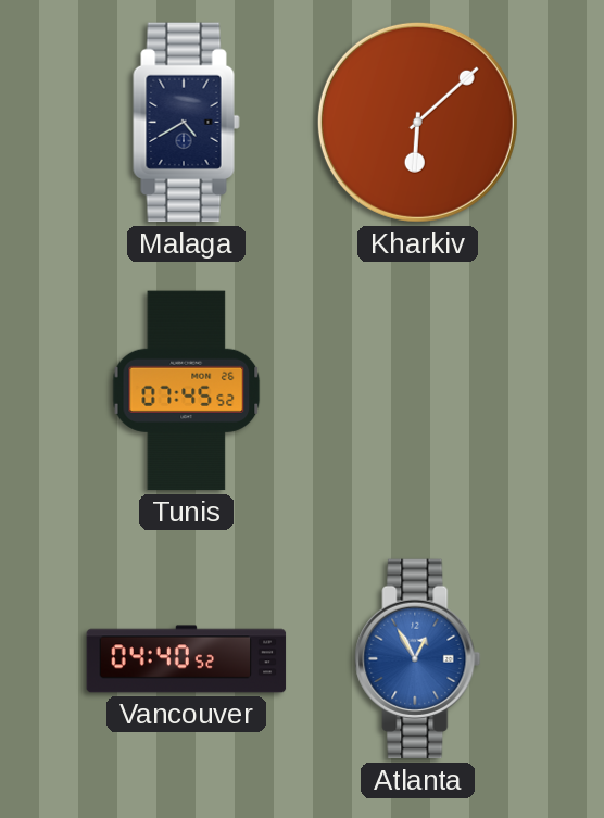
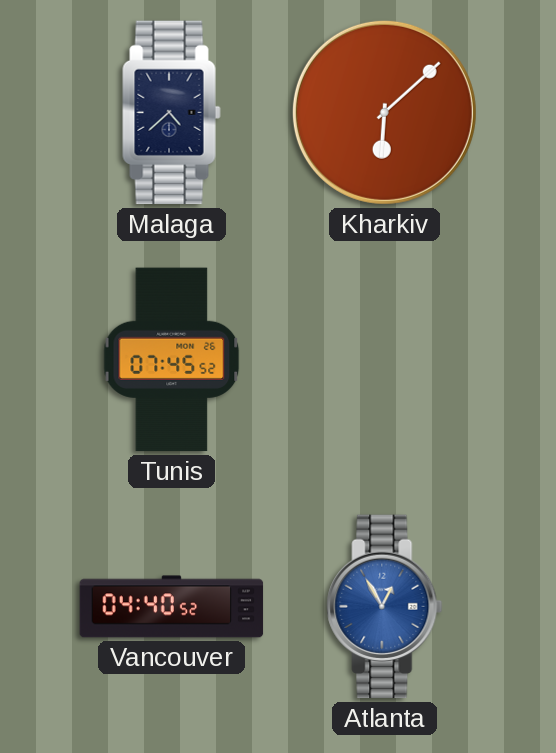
Malaga: 4:40 -> 4:38
